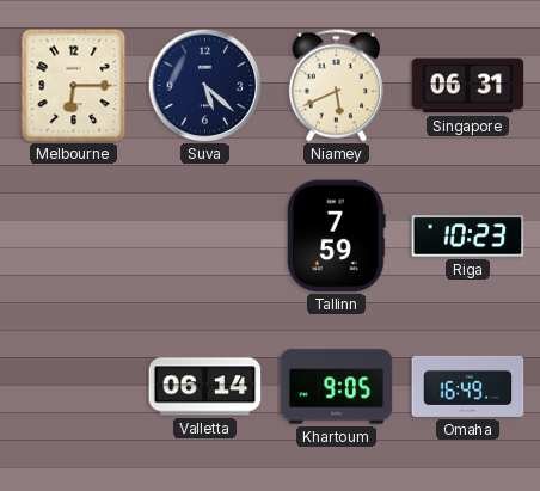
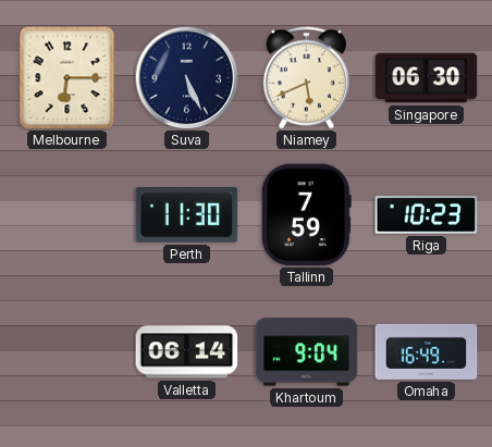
Suva: 5:22 -> 5:26
Singapore: 06:31 -> 06:30
Perth: none -> 11:30
Khartoum: 9:05 -> 9:04
